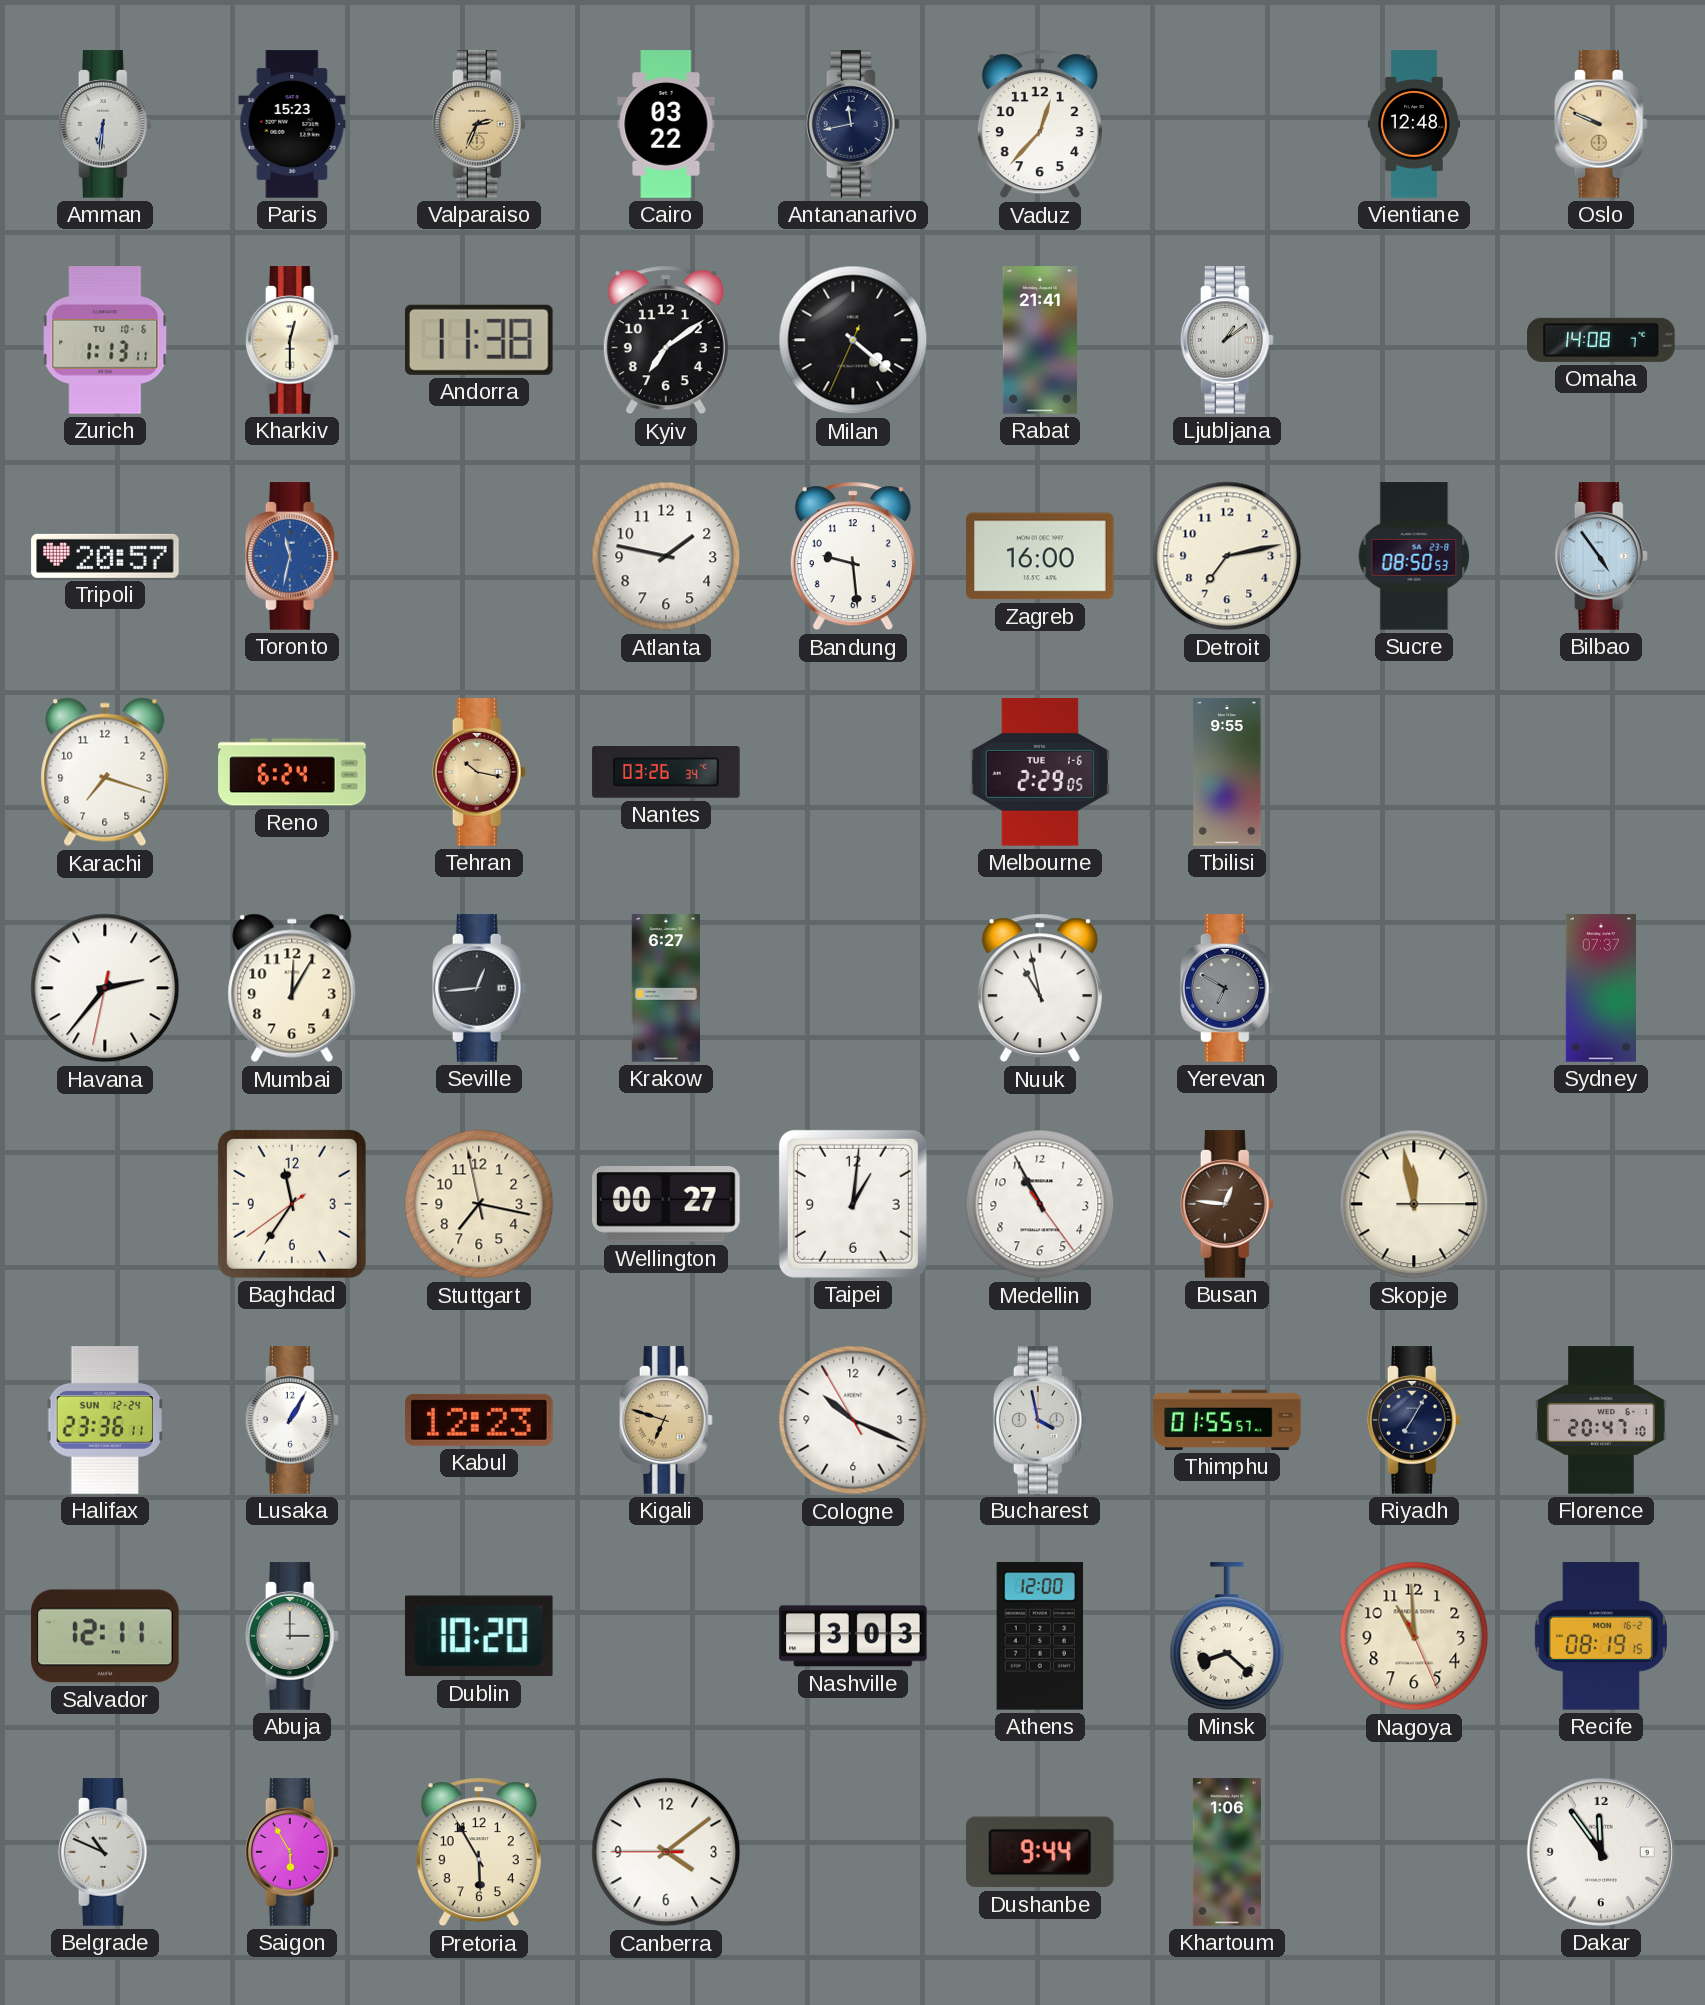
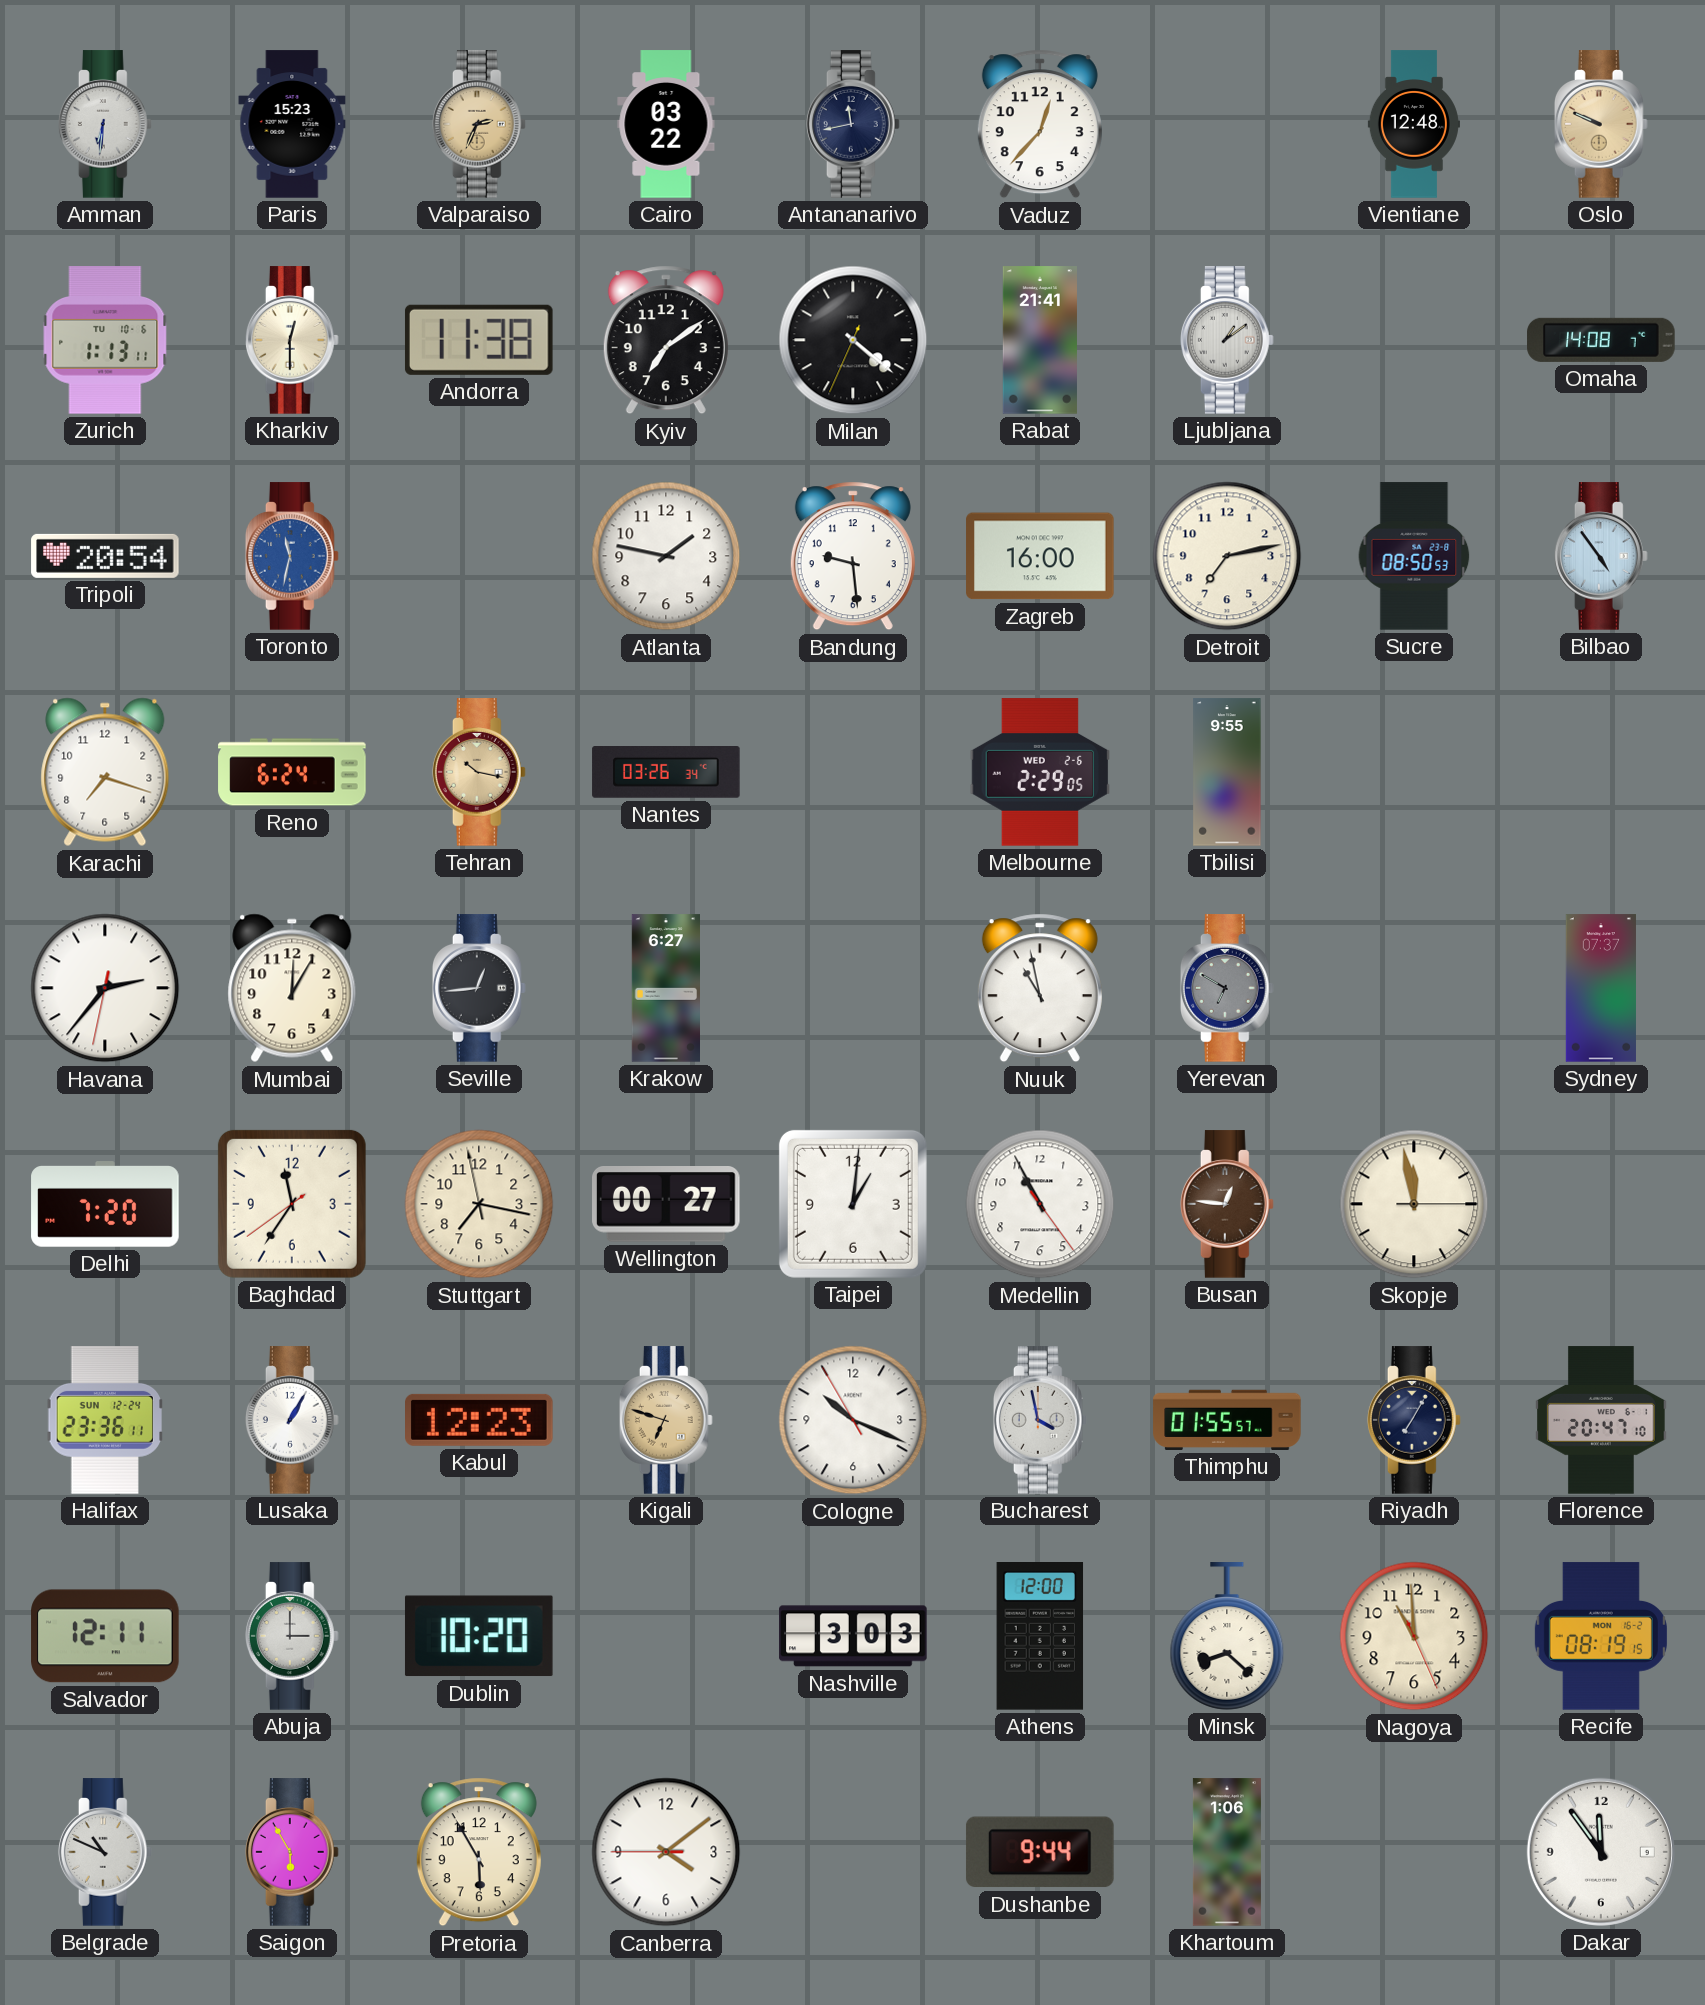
Tripoli: 20:57 -> 20:54
Melbourne date: TUE 1-6 -> WED 2-6
Delhi: none -> 7:20
